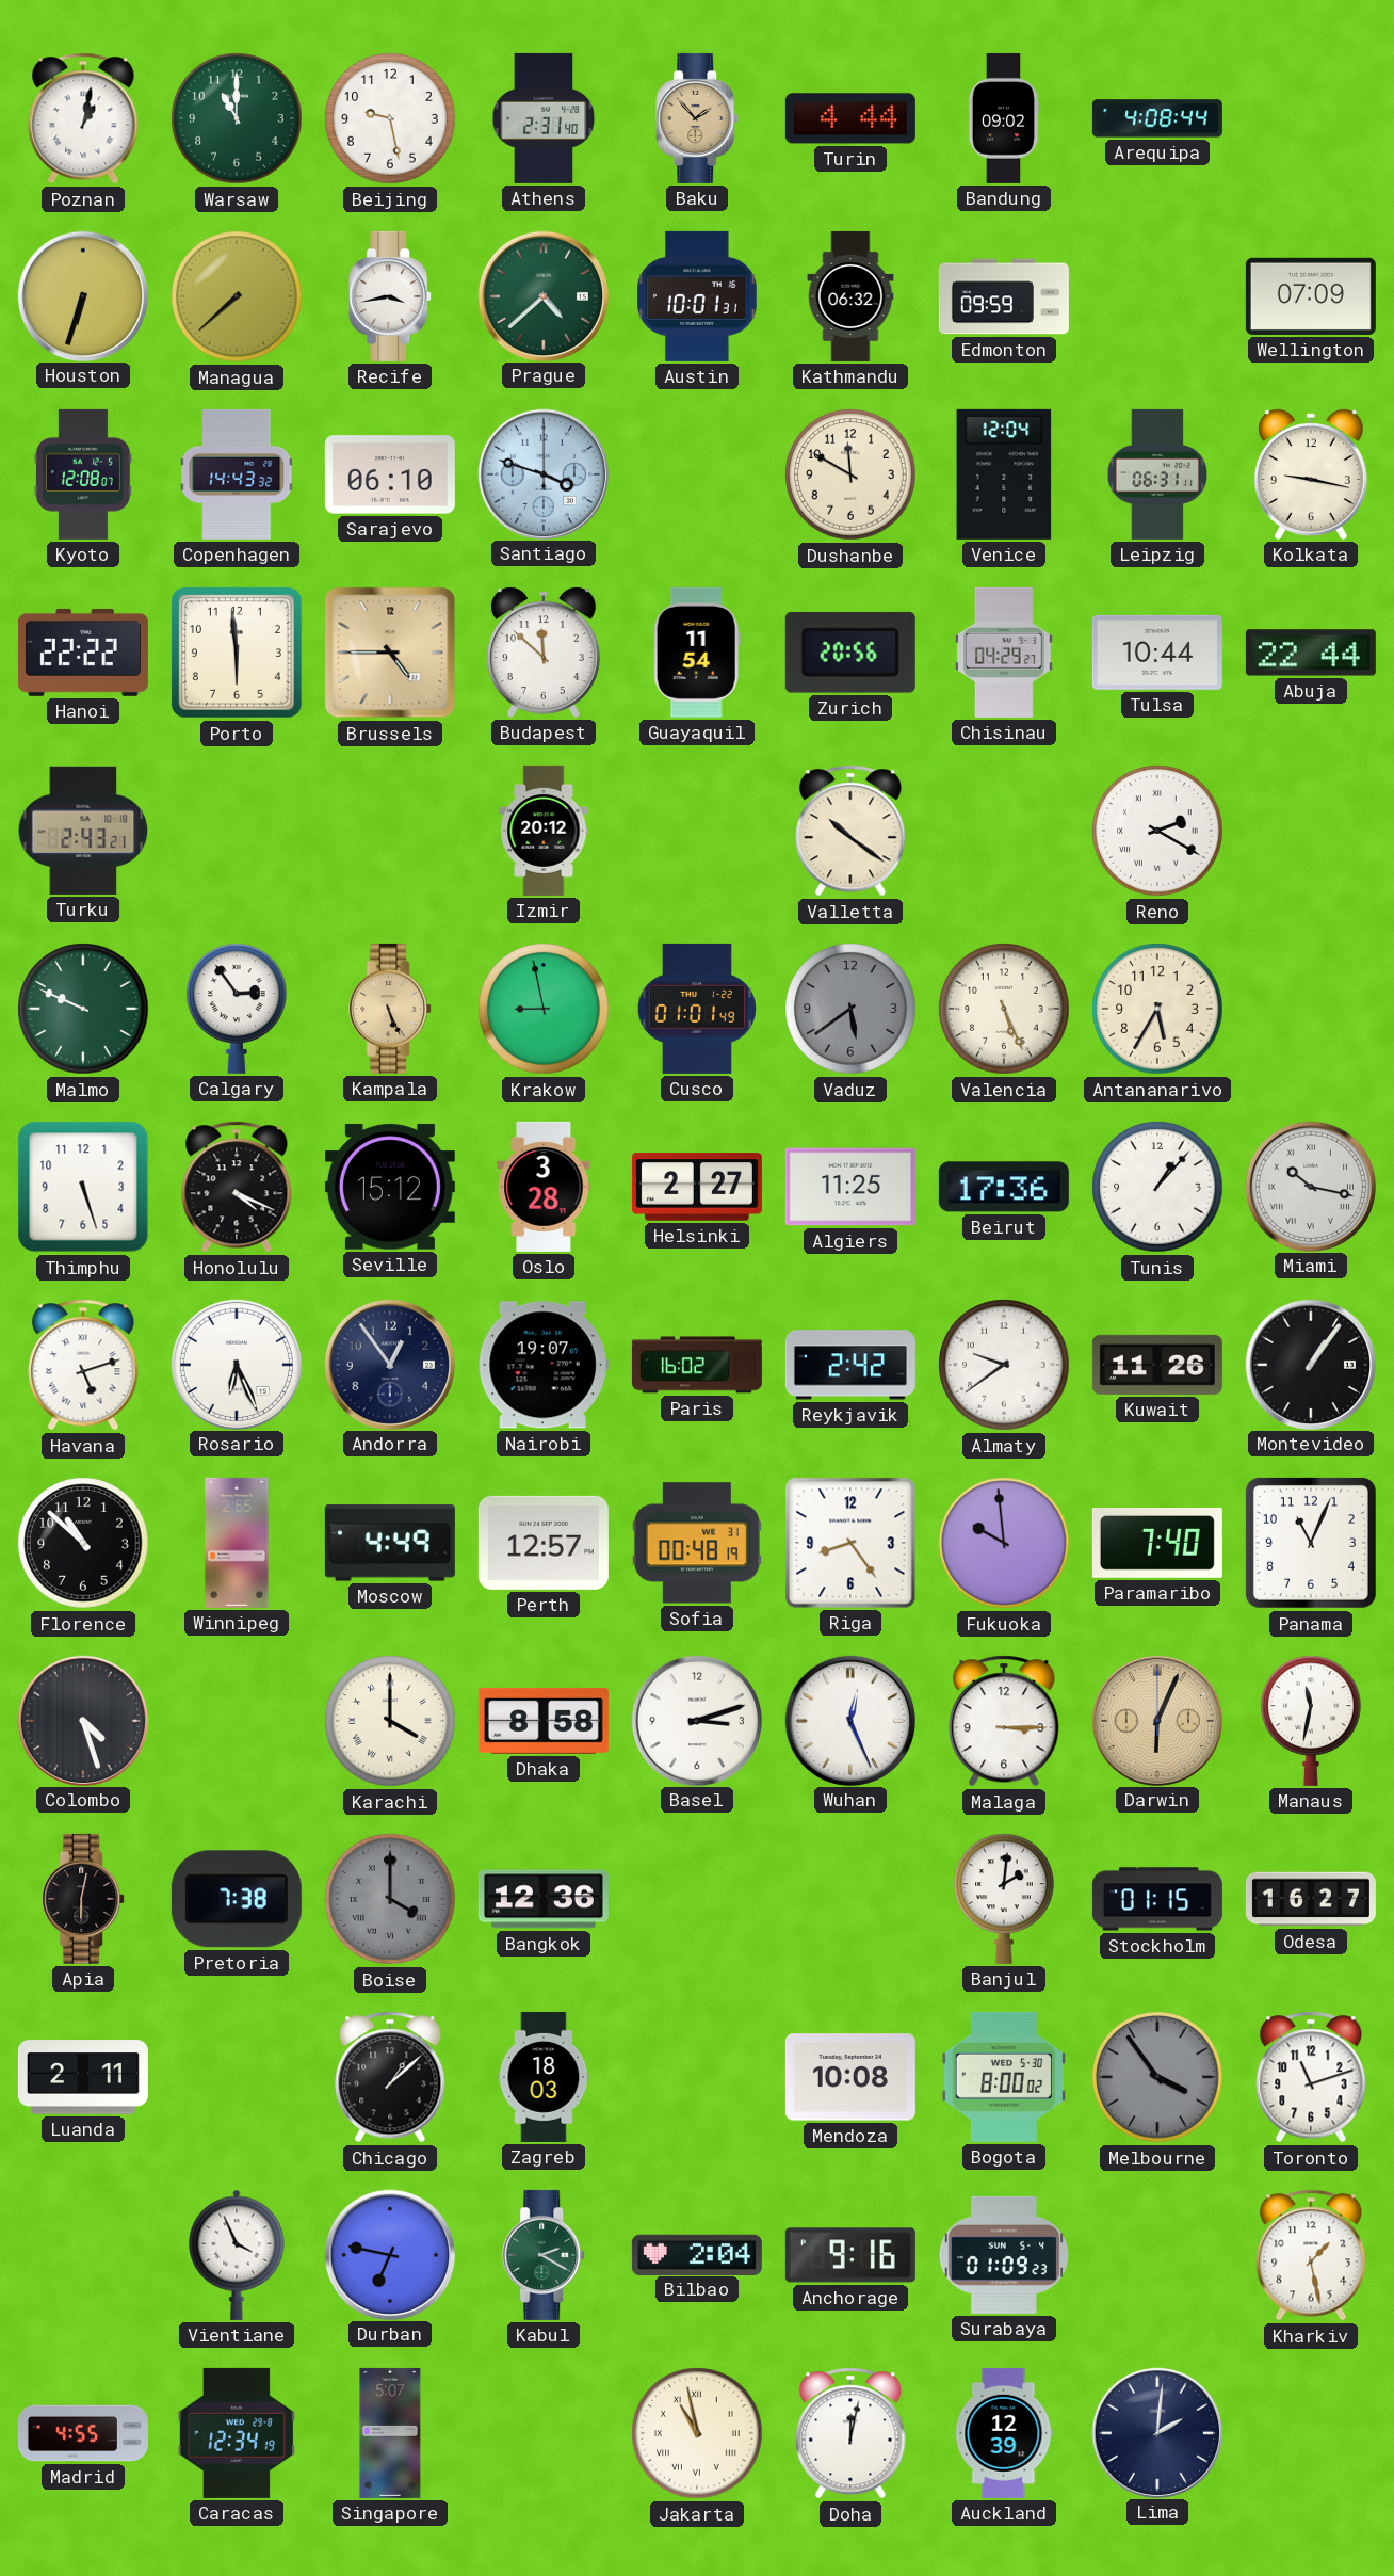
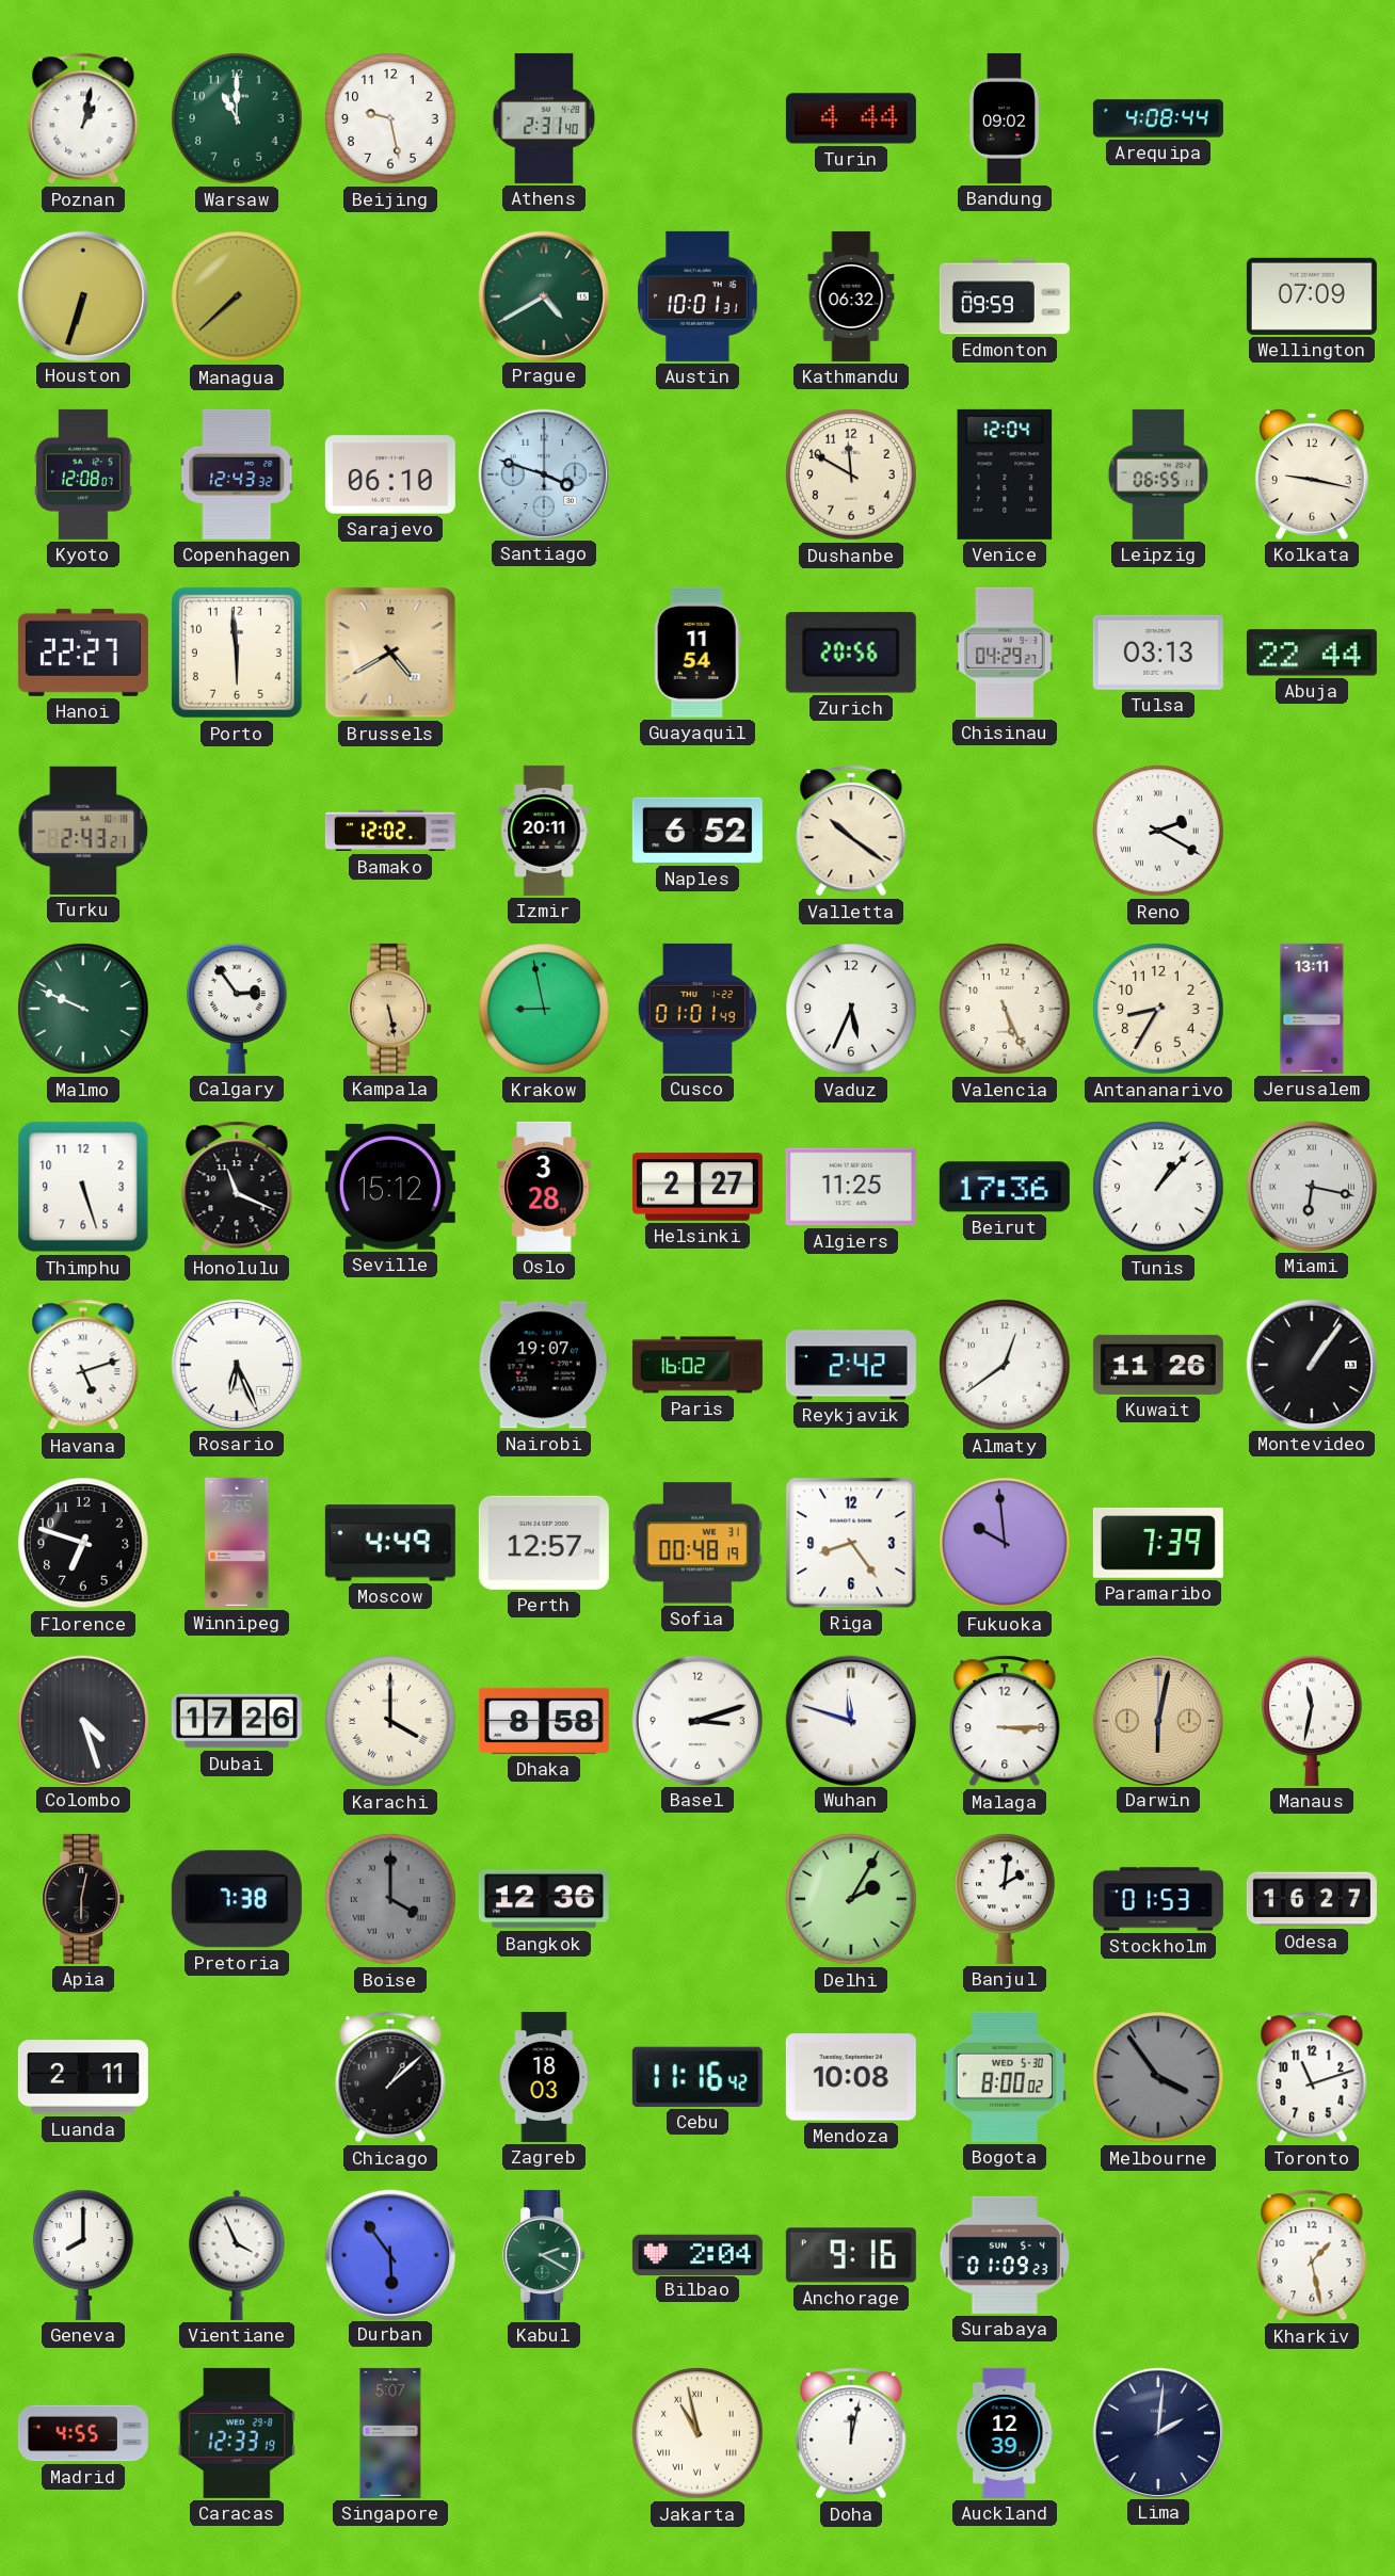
Baku: 1:53 -> none
Recife: 3:43 -> none
Prague: 4:38 -> 4:40
Copenhagen: 14:43 -> 12:43
Leipzig: 06:31 -> 06:55
Hanoi: 22:22 -> 22:27
Brussels: 4:45 -> 4:40
Budapest: 11:52 -> none
Tulsa: 10:44 -> 03:13
Bamako: none -> 12:02
Izmir: 20:12 -> 20:11
Naples: none -> 6:52
Kampala: 5:26 -> 5:28
Vaduz: 5:39 -> 5:34
Vaduz dial: grey -> white
Antananarivo: 5:35 -> 8:35
Jerusalem: none -> 13:11
Honolulu: 4:19 -> 11:19
Miami: 10:17 -> 6:17
Andorra: 12:54 -> none
Almaty: 9:39 -> 12:39
Florence: 10:52 -> 6:48
Paramaribo: 7:40 -> 7:39
Panama: 11:04 -> none
Dubai: none -> 17:26
Wuhan: 12:26 -> 11:48
Darwin: 6:04 -> 6:02
Delhi: none -> 2:05
Stockholm: 01:15 -> 01:53
Cebu: none -> 11:16
Geneva: none -> 8:00
Durban: 6:47 -> 5:54
Caracas: 12:34 -> 12:33
